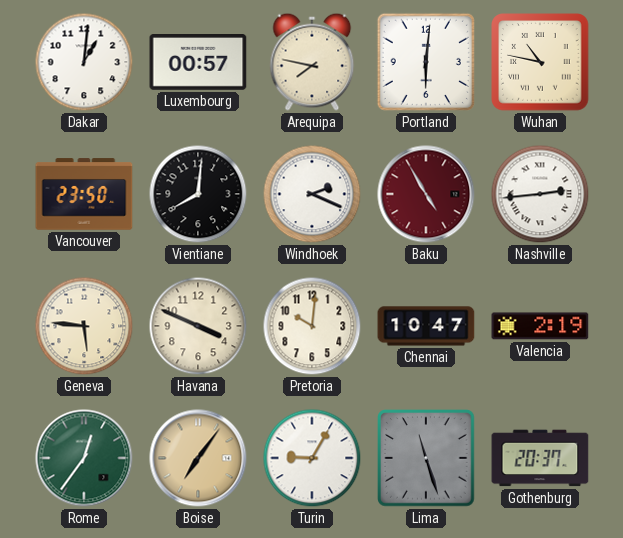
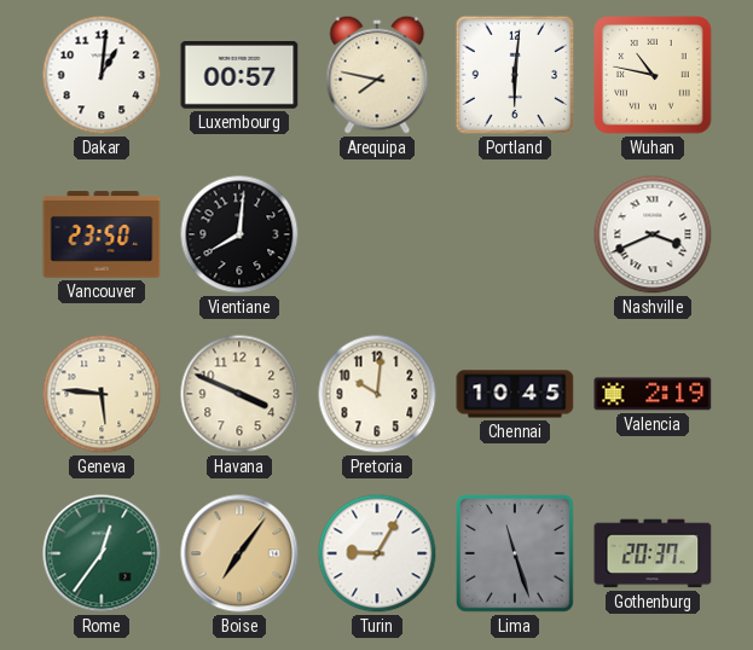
Windhoek: 2:19 -> none
Baku: 4:55 -> none
Nashville: 2:44 -> 3:41
Chennai: 10:47 -> 10:45
